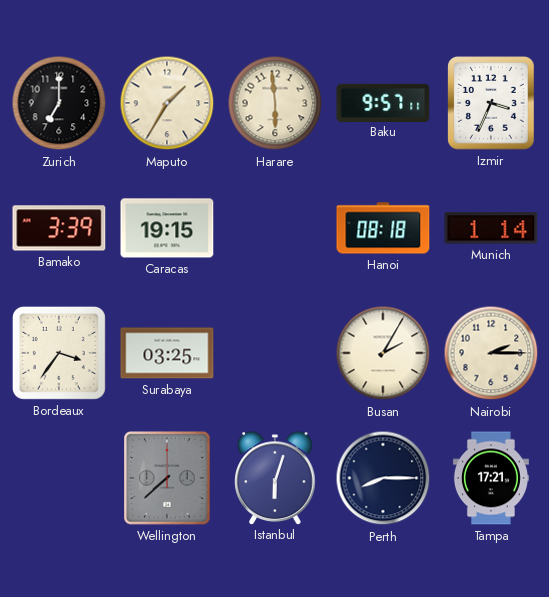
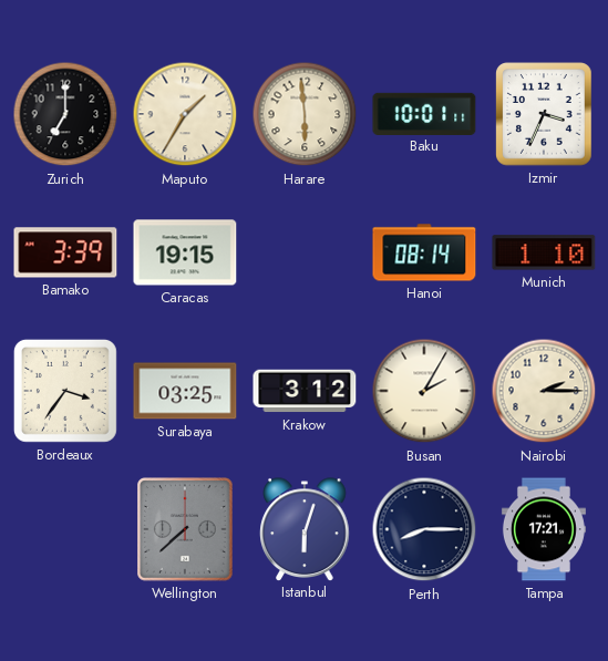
Baku: 9:57 -> 10:01
Hanoi: 08:18 -> 08:14
Munich: 1:14 -> 1:10
Krakow: none -> 3:12
